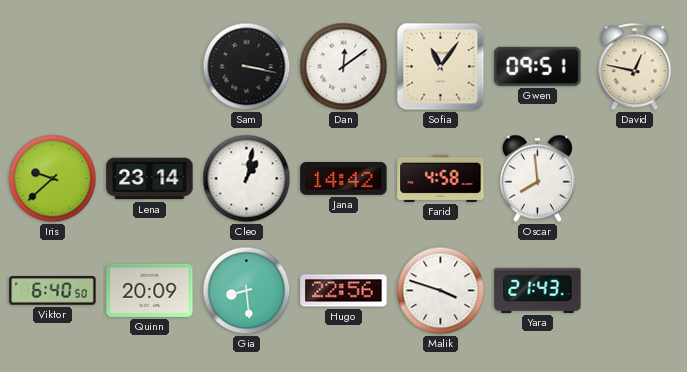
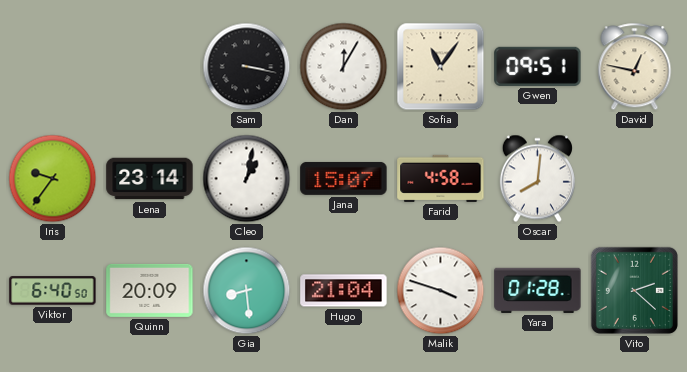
Dan: 12:09 -> 12:05
Iris: 9:38 -> 9:36
Jana: 14:42 -> 15:07
Oscar: 7:59 -> 8:01
Hugo: 22:56 -> 21:04
Yara: 21:43 -> 01:28
Vito: none -> 2:22
